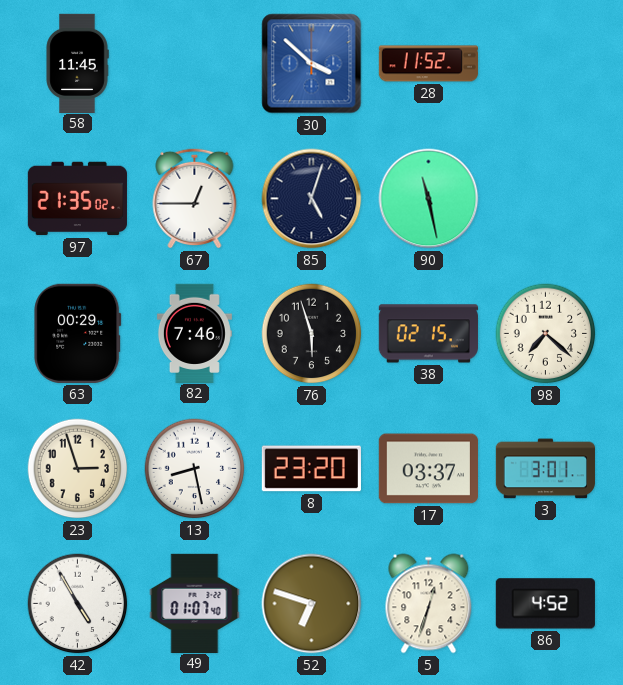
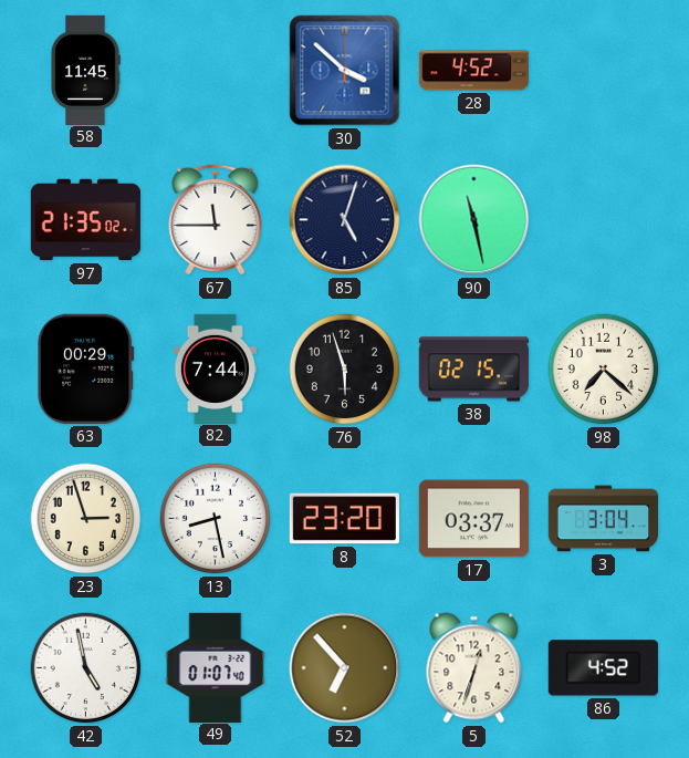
28: 11:52 -> 4:52
67: 12:45 -> 11:45
82: 7:46 -> 7:44
3: 3:01 -> 3:04
42: 4:55 -> 4:58
52: 6:48 -> 6:53
